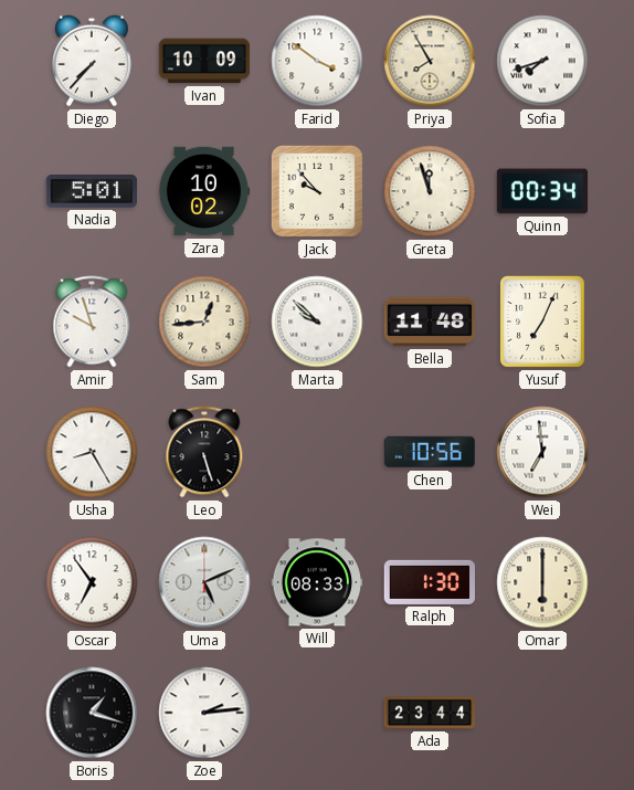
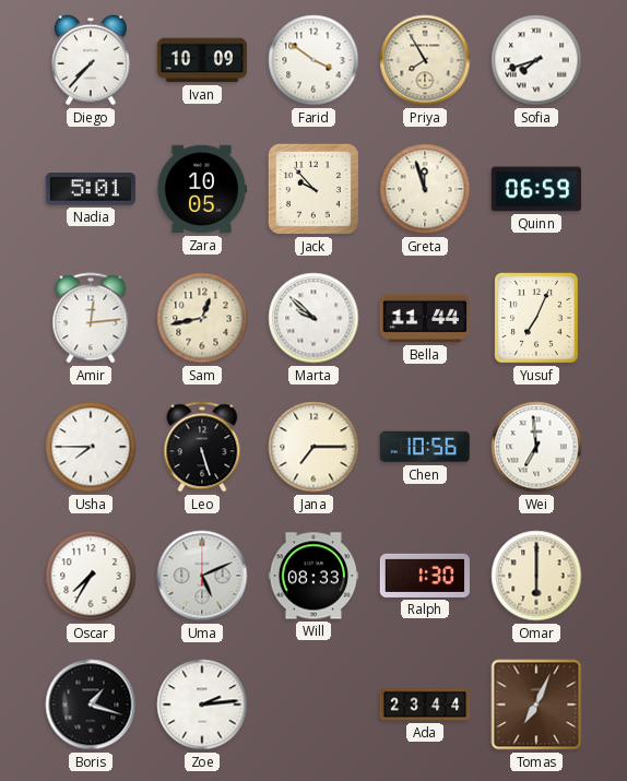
Zara: 10:02 -> 10:05
Quinn: 00:34 -> 06:59
Amir: 9:57 -> 12:14
Sam: 12:44 -> 12:43
Bella: 11:48 -> 11:44
Usha: 8:25 -> 7:45
Jana: none -> 7:15
Oscar: 6:54 -> 7:35
Tomas: none -> 7:04
